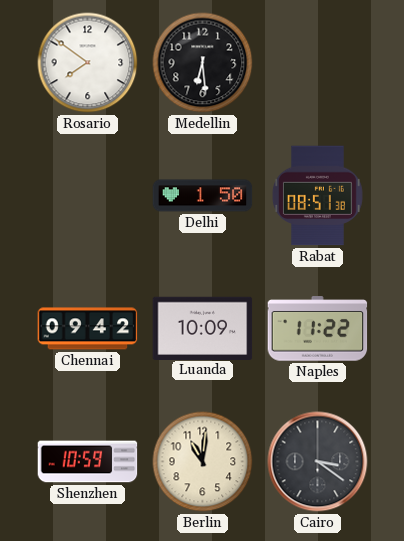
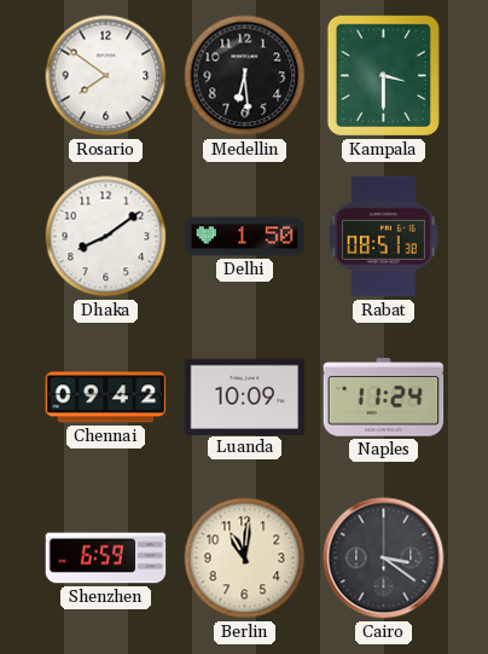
Kampala: none -> 3:30
Dhaka: none -> 8:09
Naples: 11:22 -> 11:24
Shenzhen: 10:59 -> 6:59
